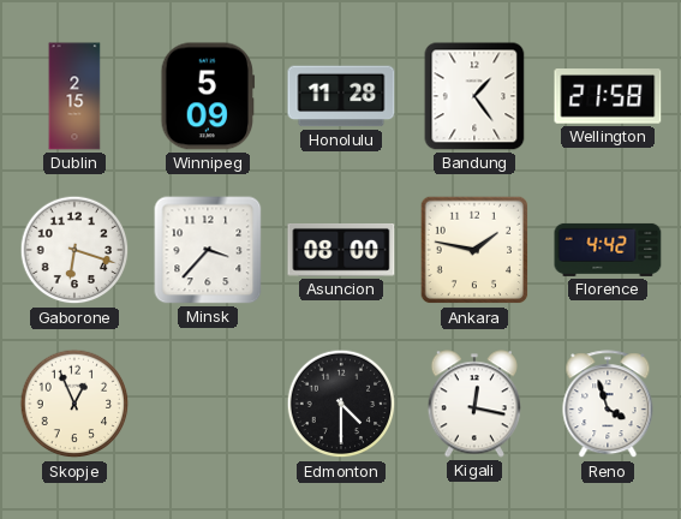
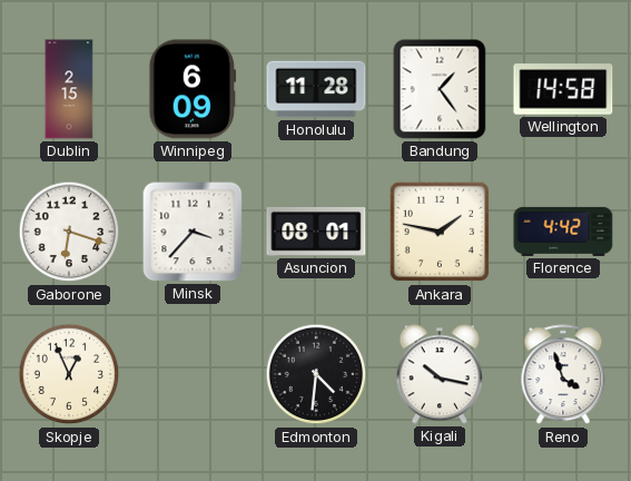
Winnipeg: 5:09 -> 6:09
Wellington: 21:58 -> 14:58
Asuncion: 08:00 -> 08:01
Edmonton: 4:30 -> 4:31
Kigali: 12:17 -> 10:17
